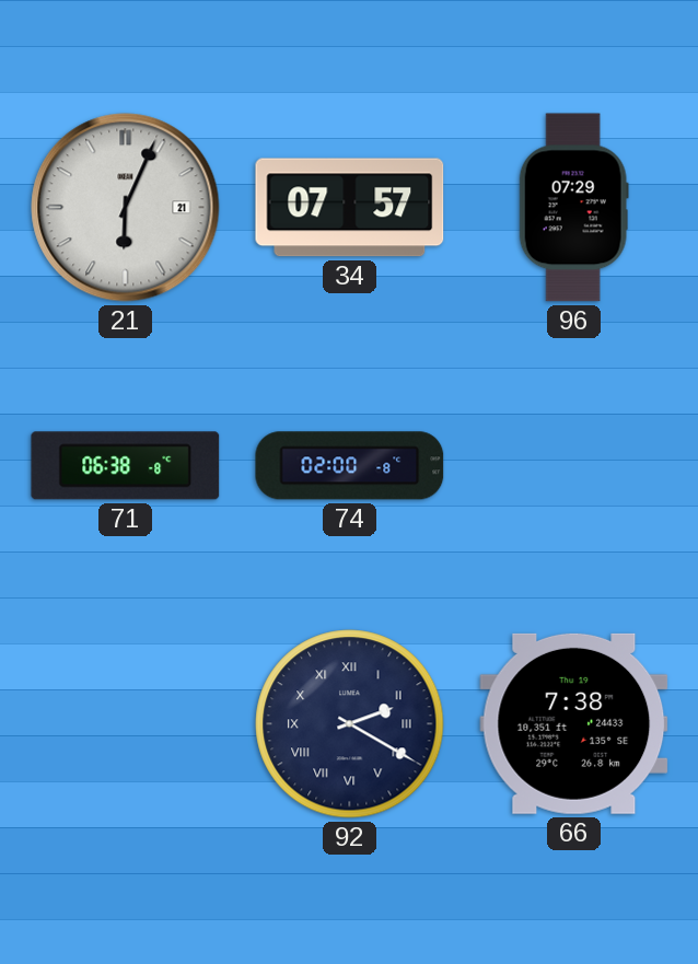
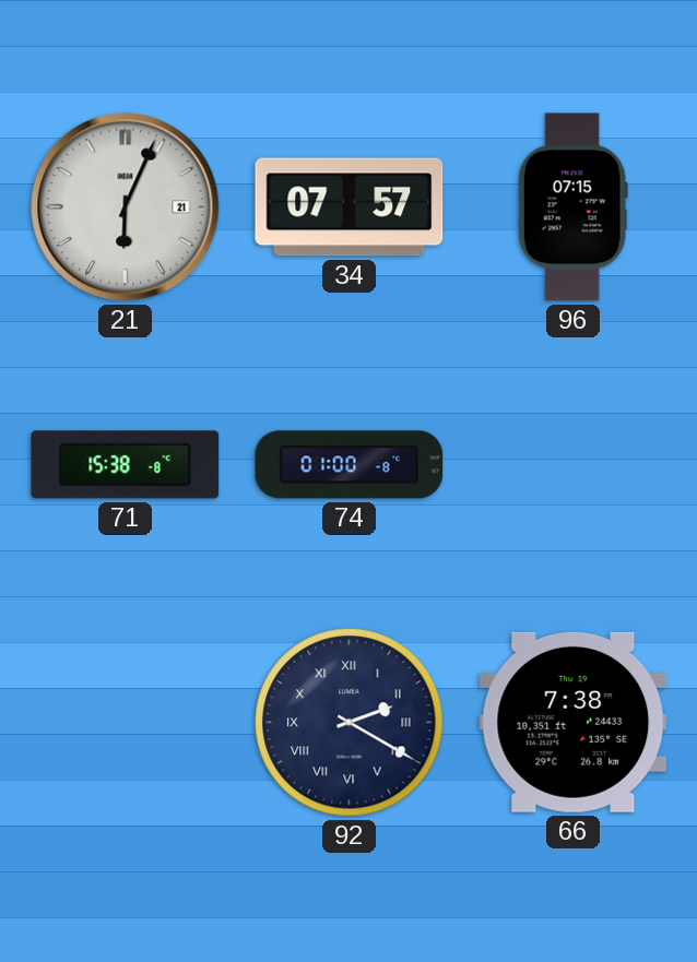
96: 07:29 -> 07:15
71: 06:38 -> 15:38
74: 02:00 -> 01:00
